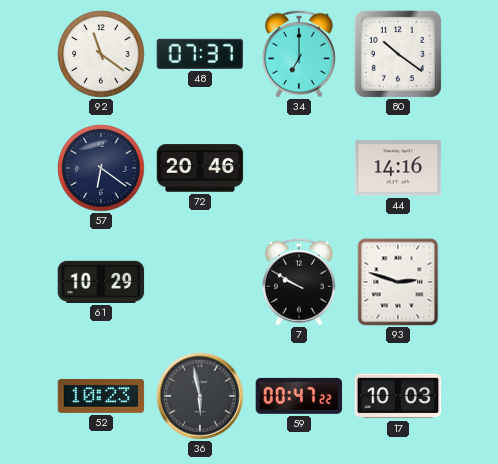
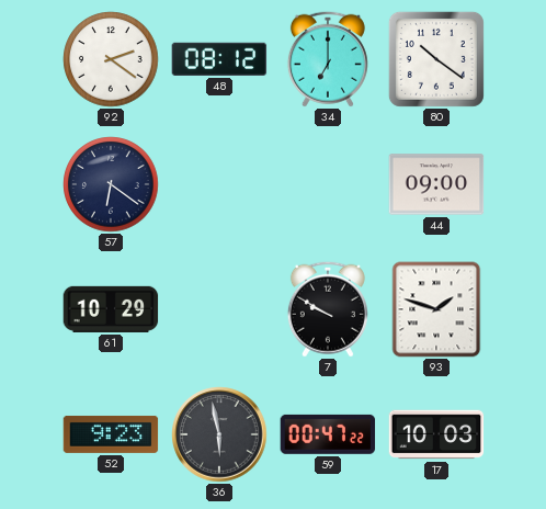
92: 11:21 -> 2:21
48: 07:37 -> 08:12
72: 20:46 -> none
44: 14:16 -> 09:00
93: 2:48 -> 1:48
52: 10:23 -> 9:23
